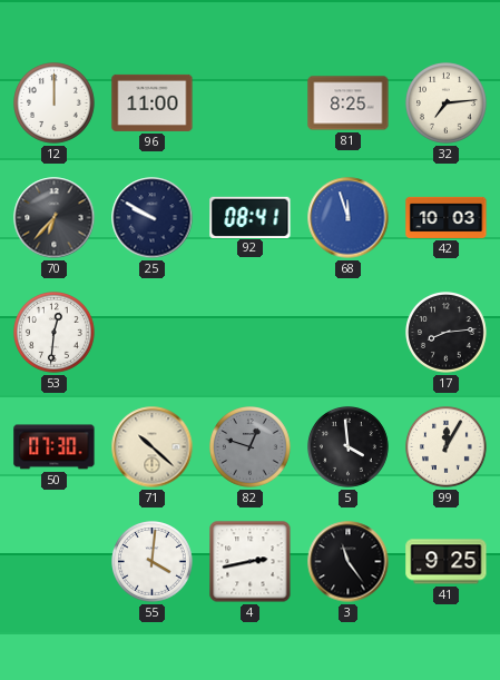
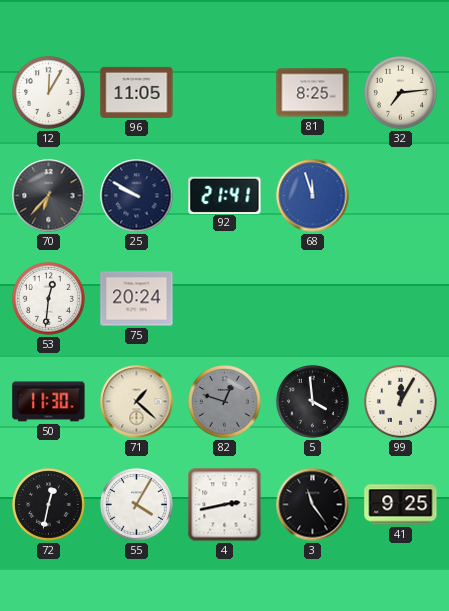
12: 12:00 -> 12:05
96: 11:00 -> 11:05
92: 08:41 -> 21:41
42: 10:03 -> none
75: none -> 20:24
17: 8:14 -> none
50: 07:30 -> 11:30
71: 10:22 -> 1:22
72: none -> 12:32
55: 4:01 -> 4:05
